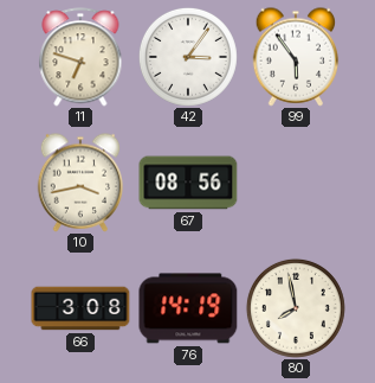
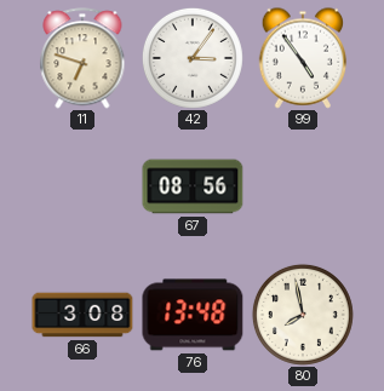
99: 5:54 -> 4:54
10: 3:43 -> none
76: 14:19 -> 13:48
